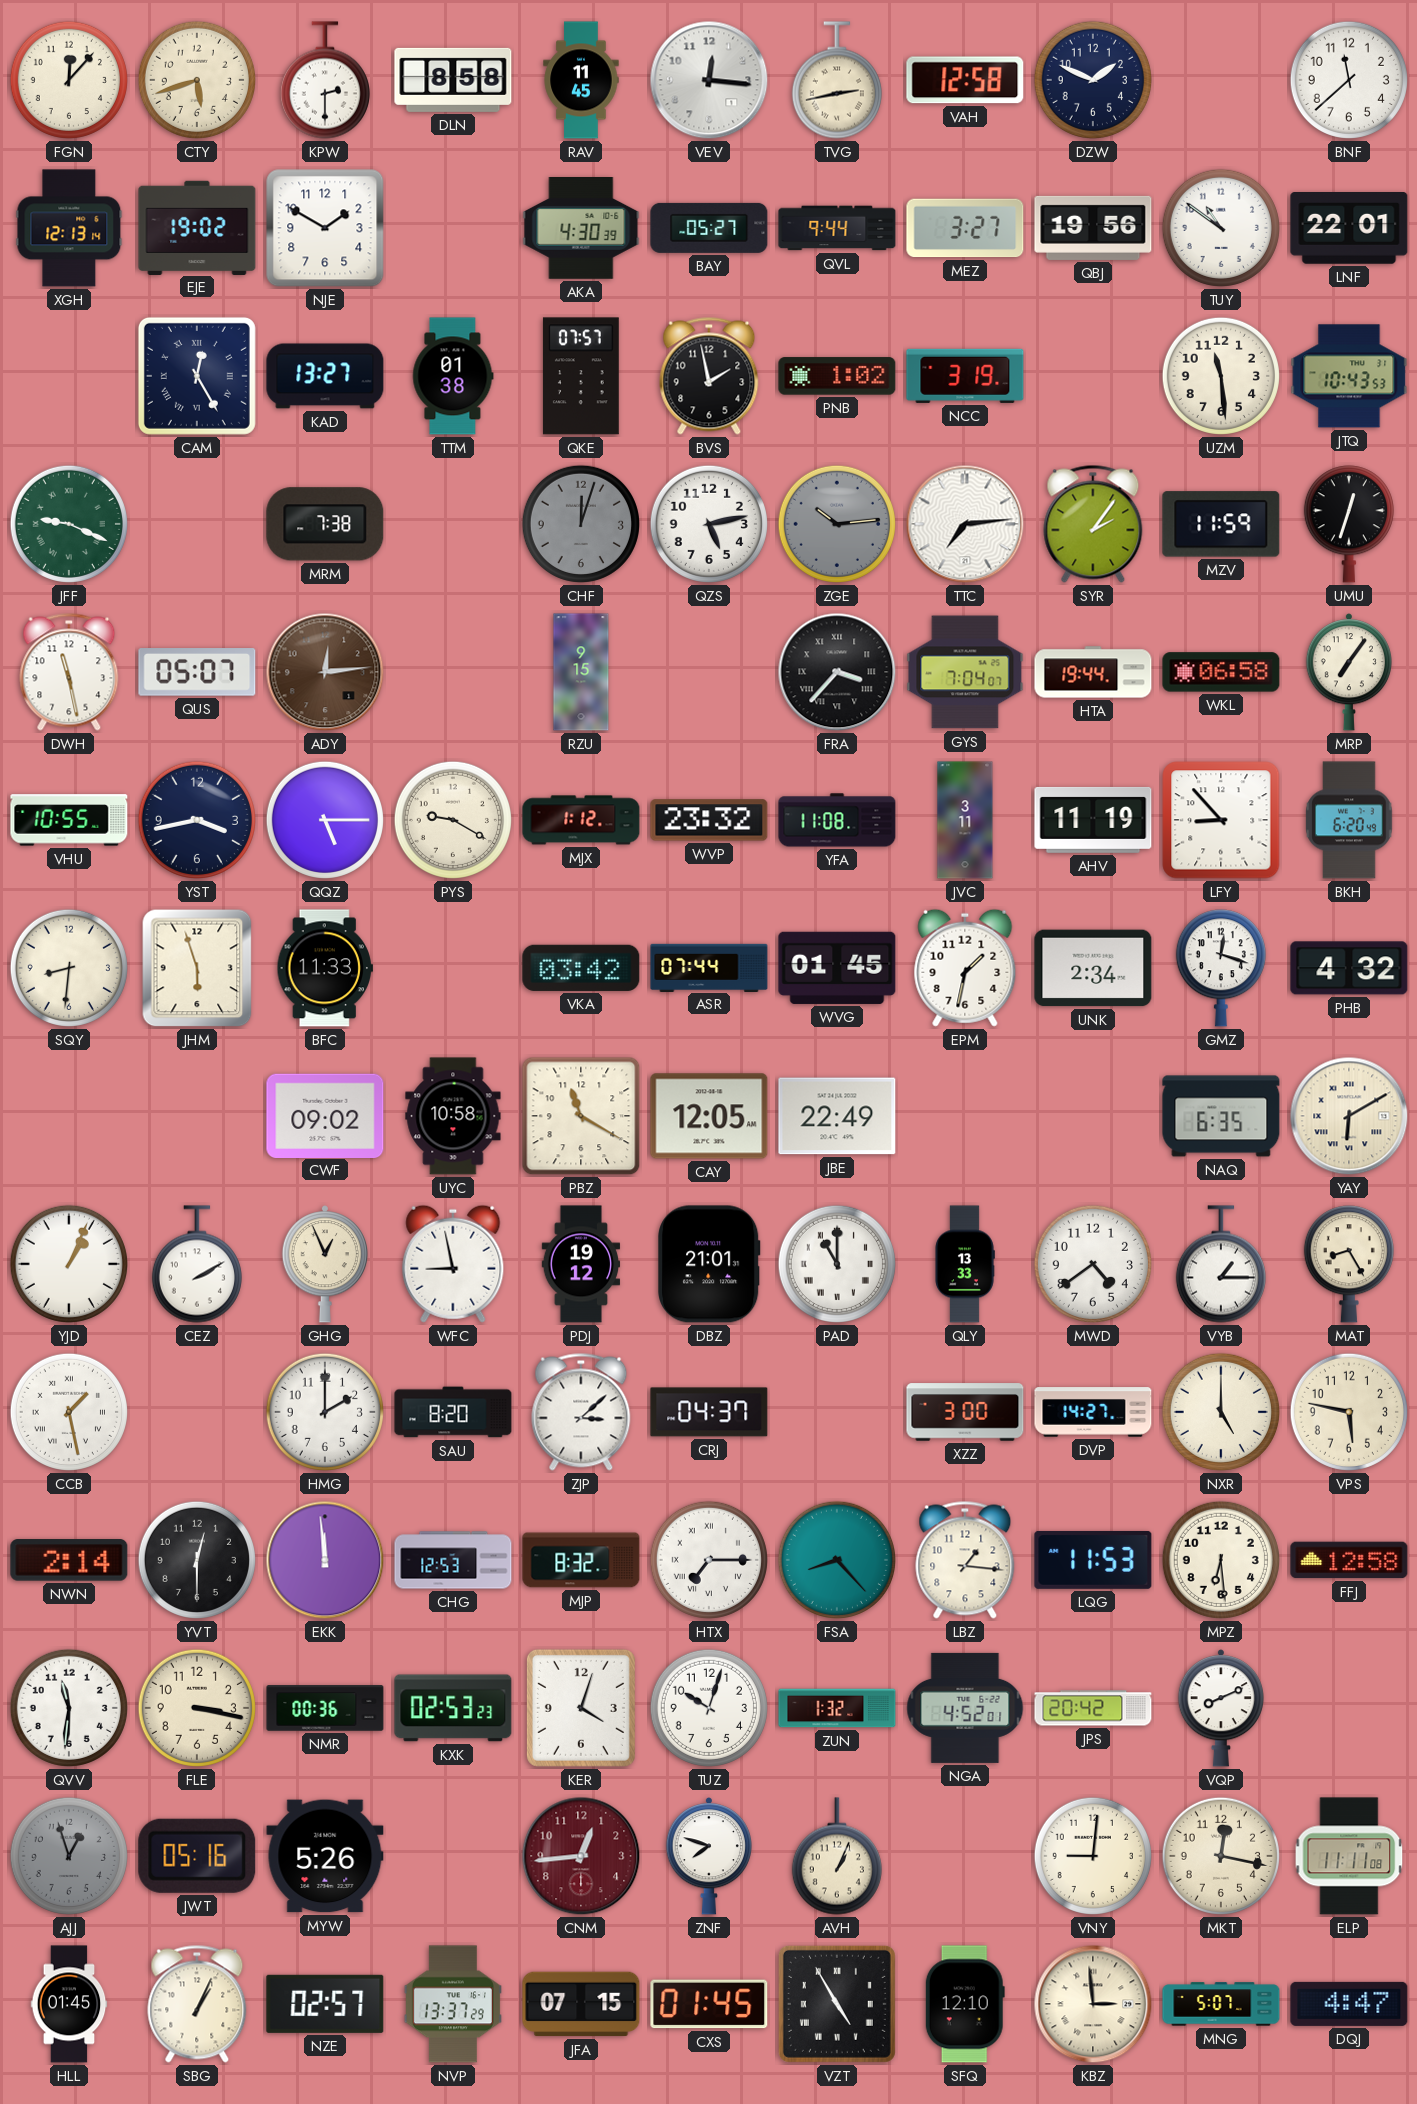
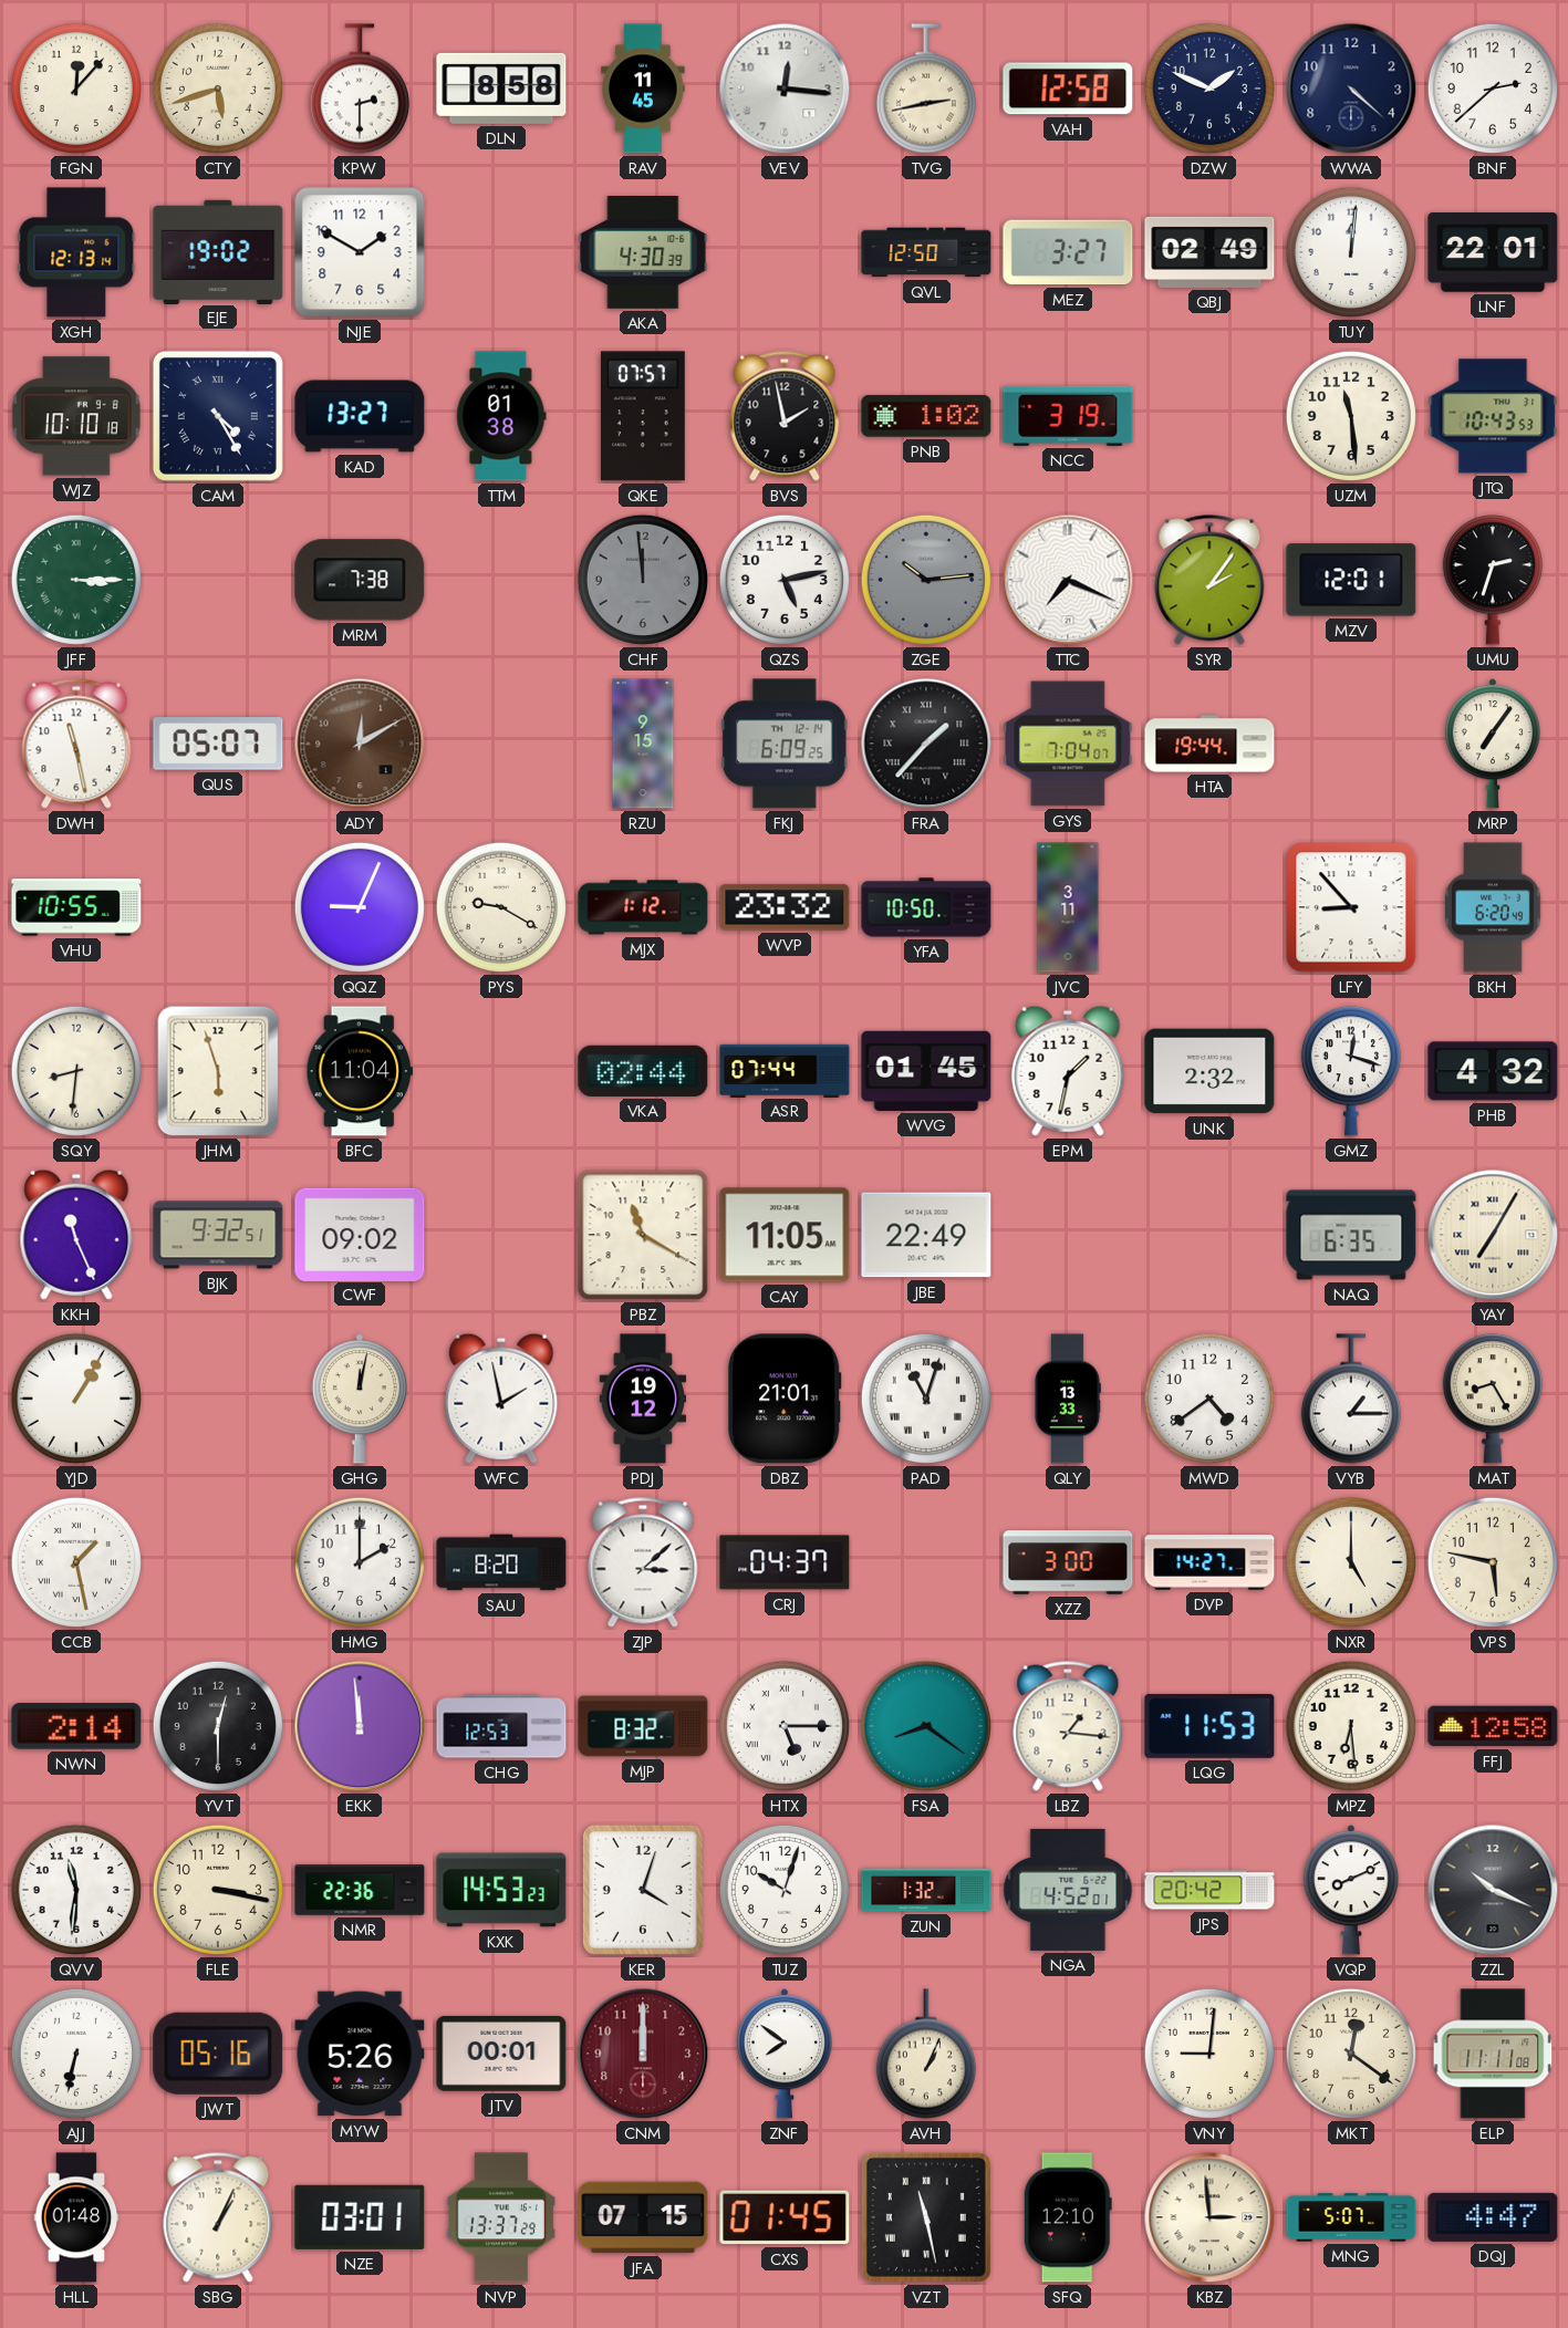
WWA: none -> 4:22
BNF: 11:38 -> 2:38
BAY: 05:27 -> none
QVL: 9:44 -> 12:50
QBJ: 19:56 -> 02:49
TUY: 10:51 -> 12:01
WJZ: none -> 10:10
CAM: 12:25 -> 4:25
JFF: 9:19 -> 3:15
CHF: 12:03 -> 11:59
TTC: 7:14 -> 7:19
MZV: 11:59 -> 12:01
UMU: 12:33 -> 2:33
ADY: 12:14 -> 12:10
FKJ: none -> 6:09
FRA: 3:37 -> 1:37
WKL: 06:58 -> none
YST: 3:43 -> none
QQZ: 5:15 -> 9:04
YFA: 11:08 -> 10:50
AHV: 11:19 -> none
BFC: 11:33 -> 11:04
VKA: 03:42 -> 02:44
UNK: 2:34 -> 2:32
KKH: none -> 11:26
BJK: none -> 9:32
UYC: 10:58 -> none
CAY: 12:05 -> 11:05
YAY: 6:10 -> 7:05
YJD: 1:04 -> 1:05
CEZ: 2:10 -> none
GHG: 12:56 -> 12:02
WFC: 8:58 -> 1:58
PAD: 11:00 -> 11:03
HTX: 7:15 -> 5:15
FSA: 8:23 -> 8:21
NMR: 00:36 -> 22:36
KXK: 02:53 -> 14:53
ZZL: none -> 10:19
AJJ: 12:57 -> 6:32
AJJ dial: grey -> white
JTV: none -> 00:01
CNM: 12:44 -> 12:00
ZNF: 7:48 -> 7:51
MKT: 12:17 -> 12:21
HLL: 01:45 -> 01:48
NZE: 02:57 -> 03:01
VZT: 4:55 -> 11:28
